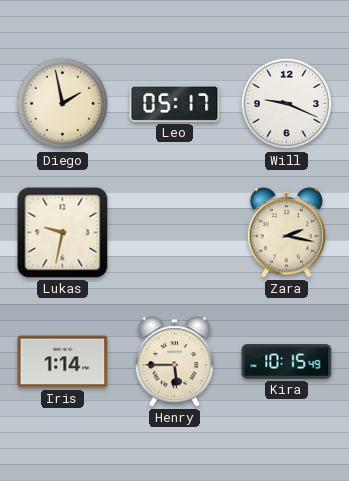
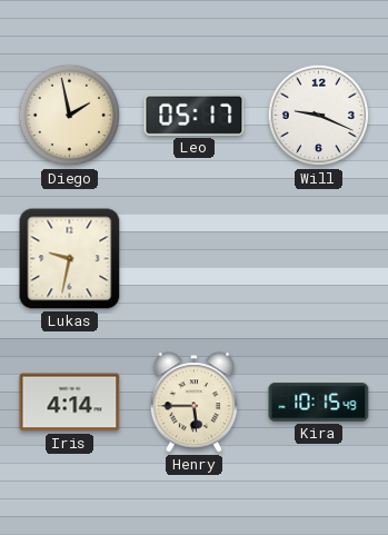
Zara: 2:17 -> none
Iris: 1:14 -> 4:14
